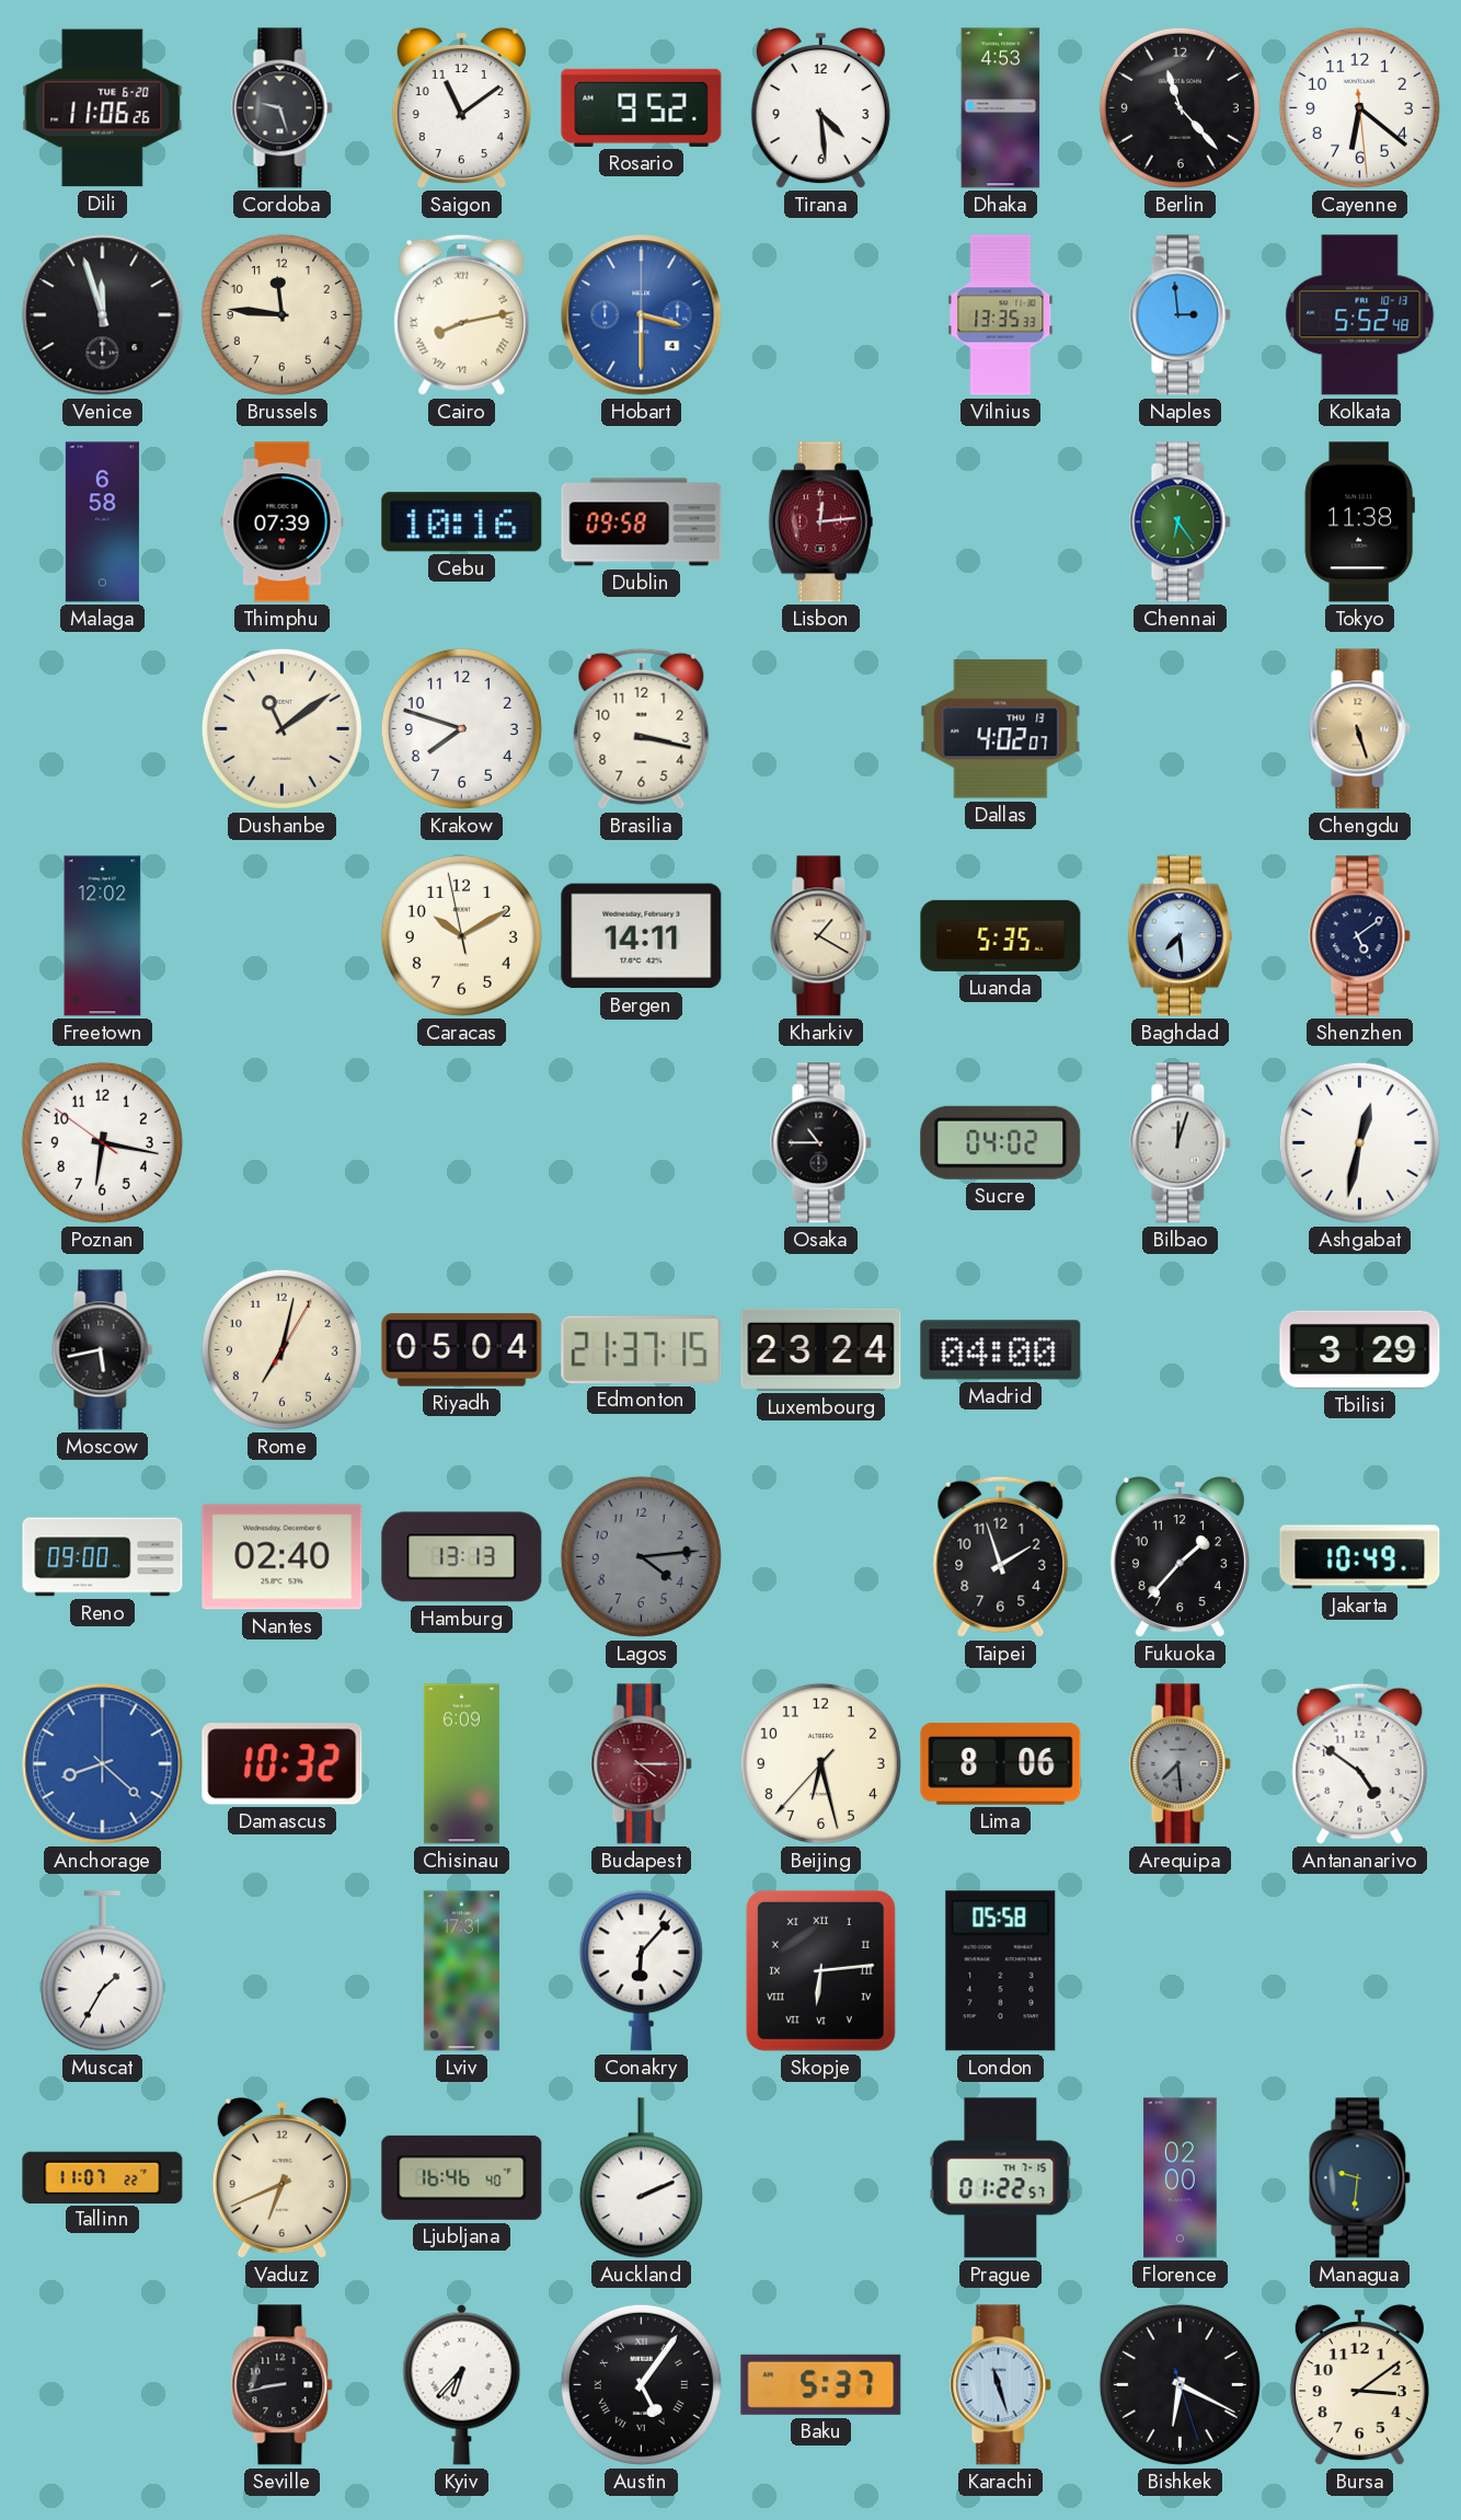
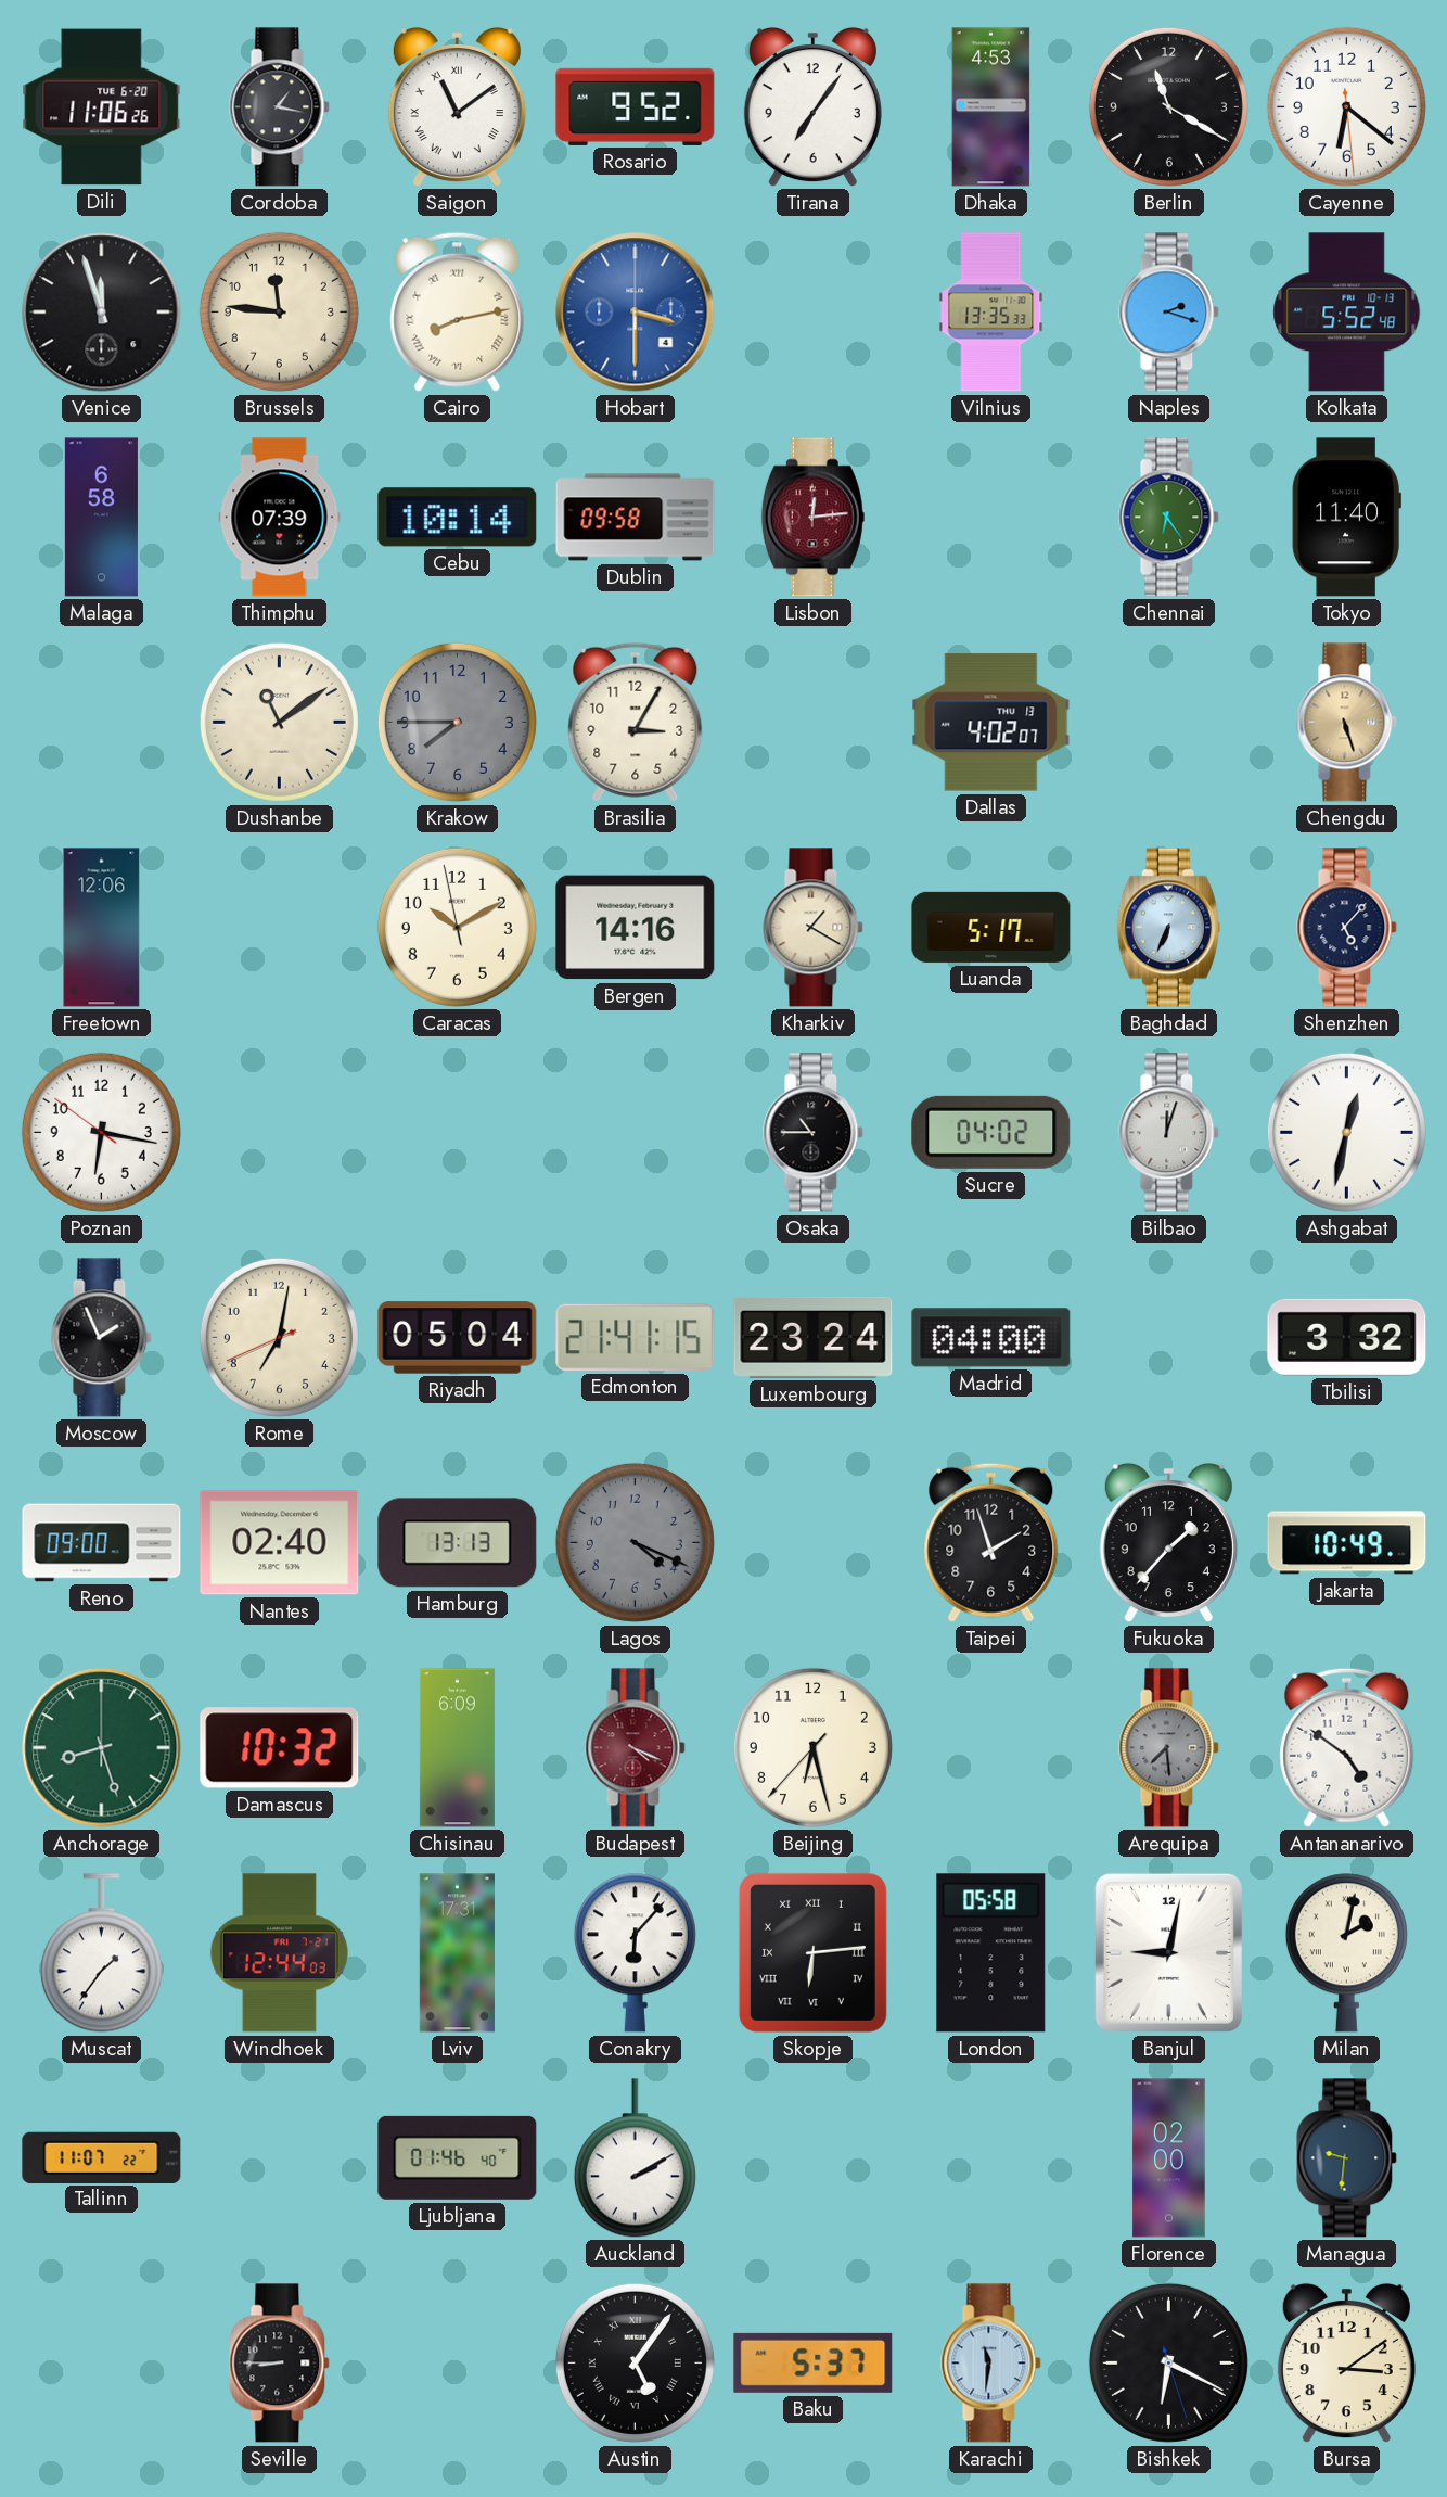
Cordoba: 9:27 -> 1:17
Saigon numerals: Arabic -> Roman
Tirana: 4:29 -> 7:06
Berlin: 11:23 -> 11:20
Naples: 2:59 -> 2:18
Cebu: 10:16 -> 10:14
Tokyo: 11:38 -> 11:40
Krakow: 7:48 -> 7:45
Krakow dial: white -> grey
Brasilia: 3:17 -> 3:05
Freetown: 12:02 -> 12:06
Bergen: 14:11 -> 14:16
Luanda: 5:35 -> 5:17
Baghdad: 7:29 -> 6:34
Shenzhen: 5:09 -> 5:07
Moscow: 5:43 -> 1:56
Rome: 7:02 -> 7:01
Edmonton: 21:37 -> 21:41
Tbilisi: 3:29 -> 3:32
Lagos: 4:14 -> 4:19
Anchorage: 8:22 -> 8:27
Anchorage dial: blue -> green
Budapest: 4:15 -> 4:19
Lima: 8:06 -> none
Muscat: 1:35 -> 1:36
Windhoek: none -> 12:44
Banjul: none -> 9:02
Milan: none -> 2:02
Vaduz: 6:41 -> none
Ljubljana: 16:46 -> 01:46
Auckland: 2:11 -> 2:10
Prague: 01:22 -> none
Seville: 8:43 -> 8:45
Kyiv: 6:37 -> none
Karachi: 11:27 -> 11:31
